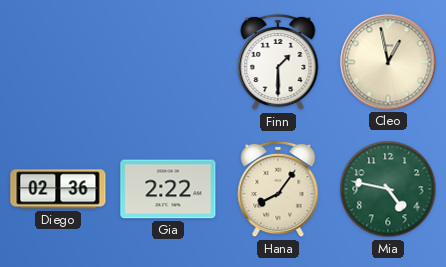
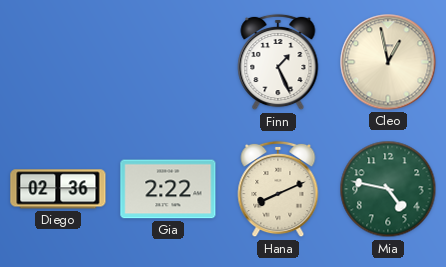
Finn: 1:30 -> 1:26
Hana: 8:06 -> 8:11
